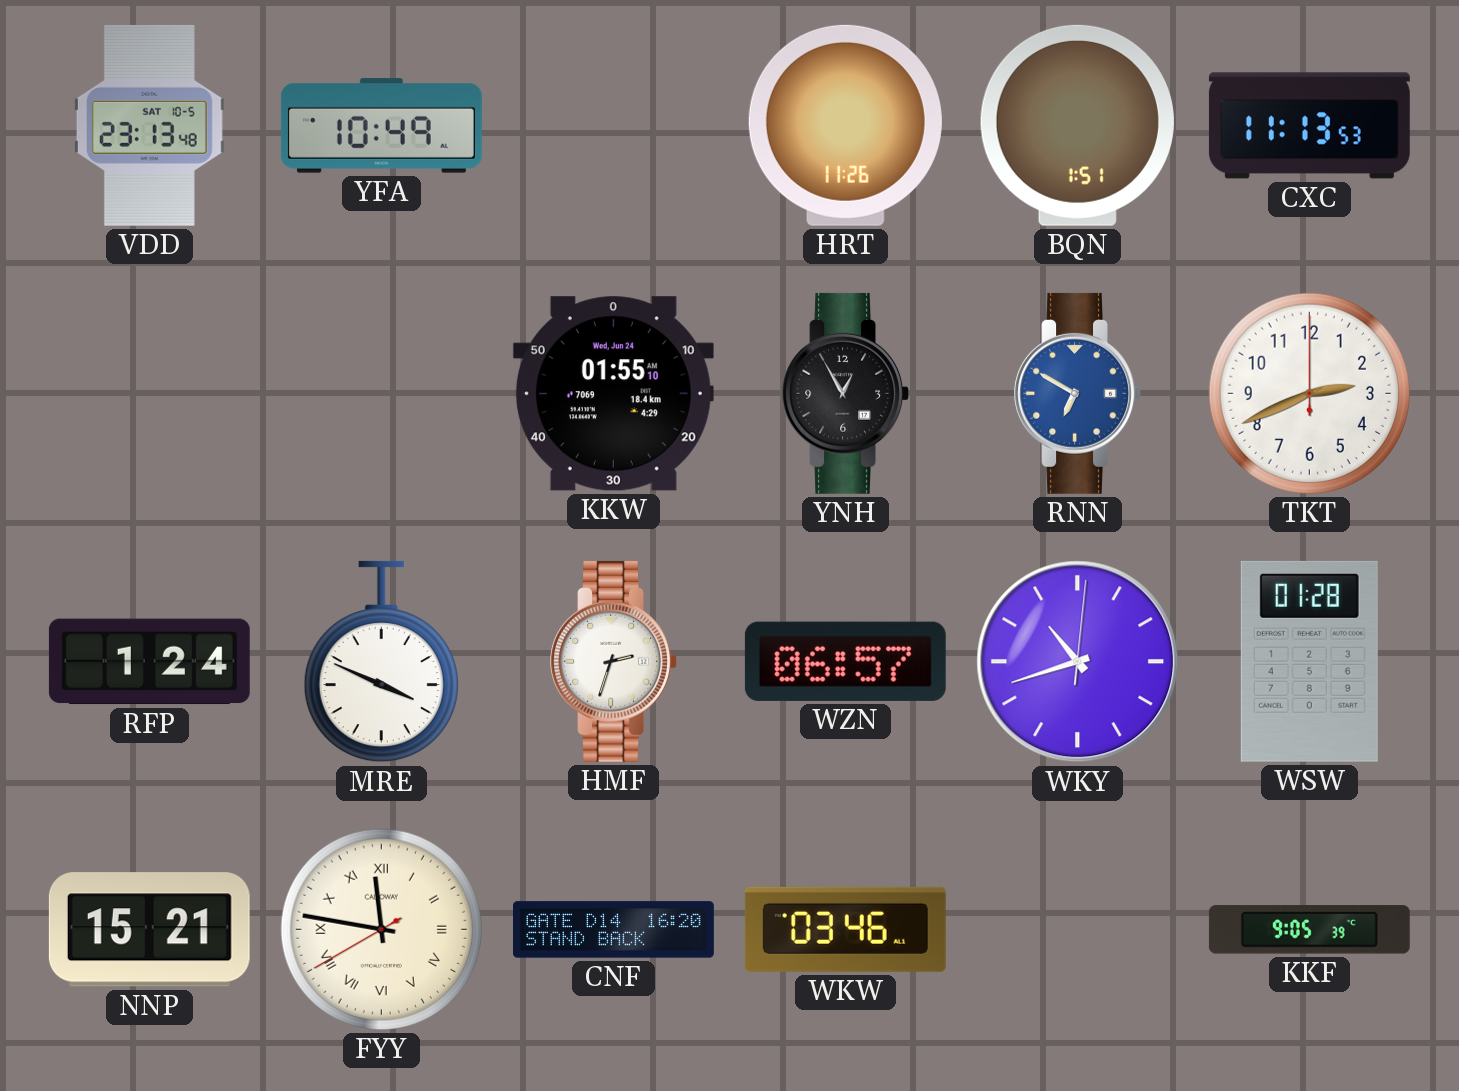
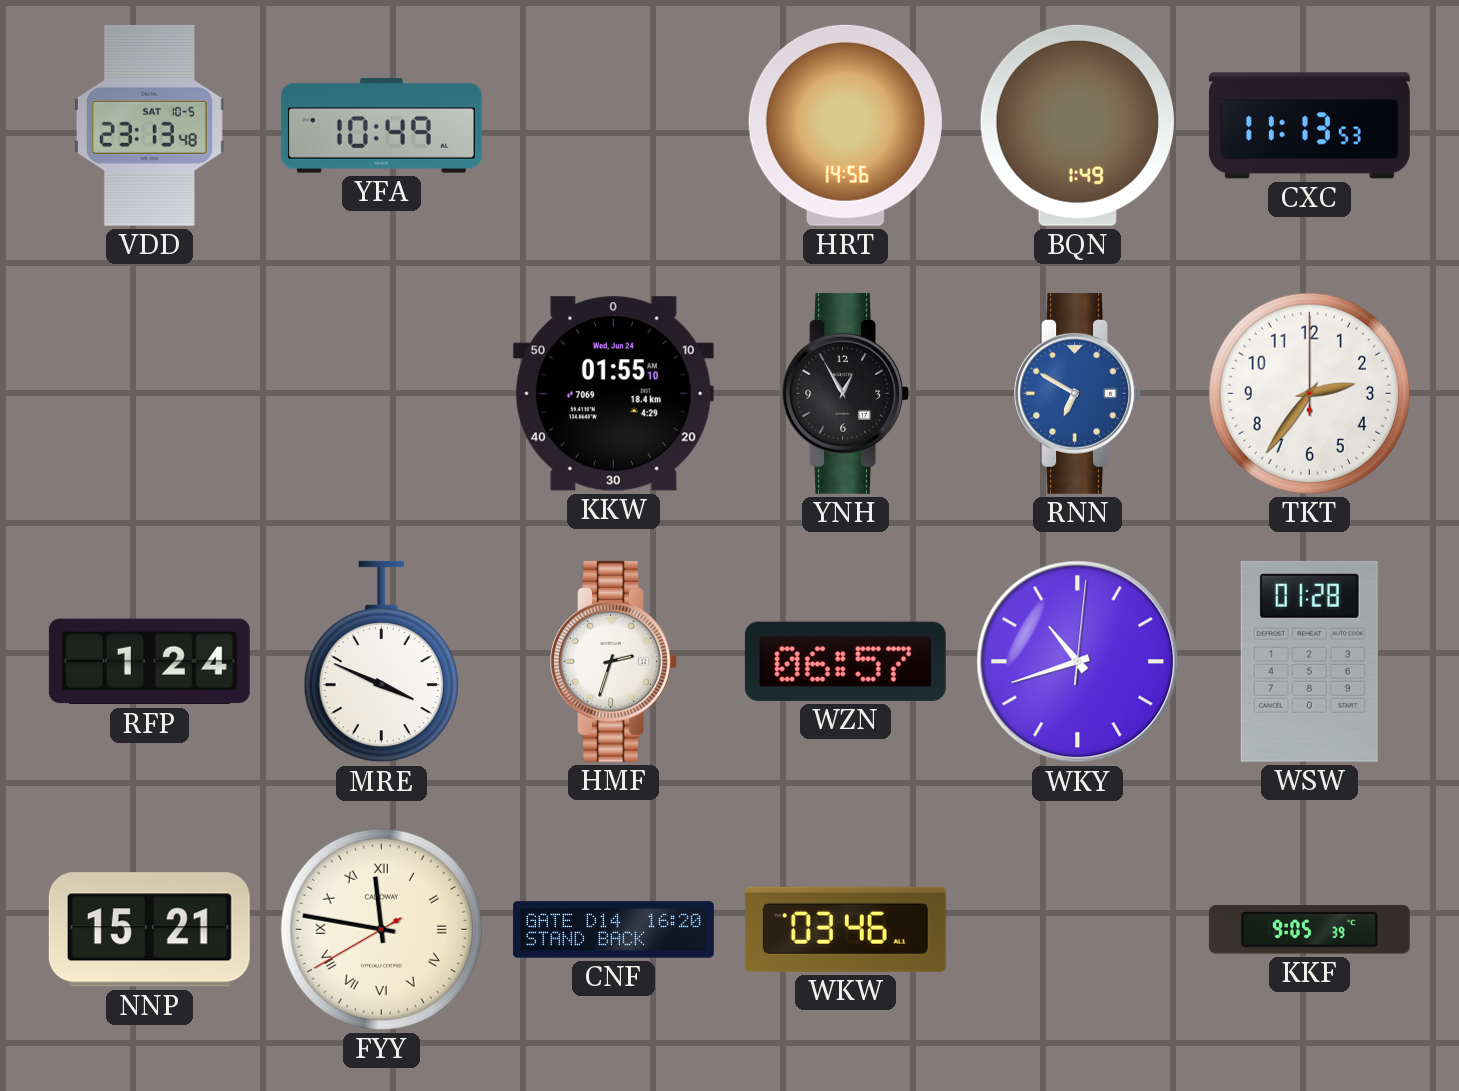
HRT: 11:26 -> 14:56
BQN: 1:51 -> 1:49
TKT: 2:41 -> 2:36
